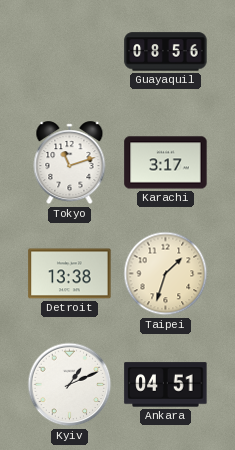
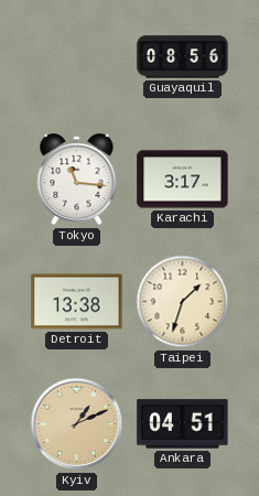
Tokyo: 11:12 -> 11:16
Kyiv dial: white -> champagne
